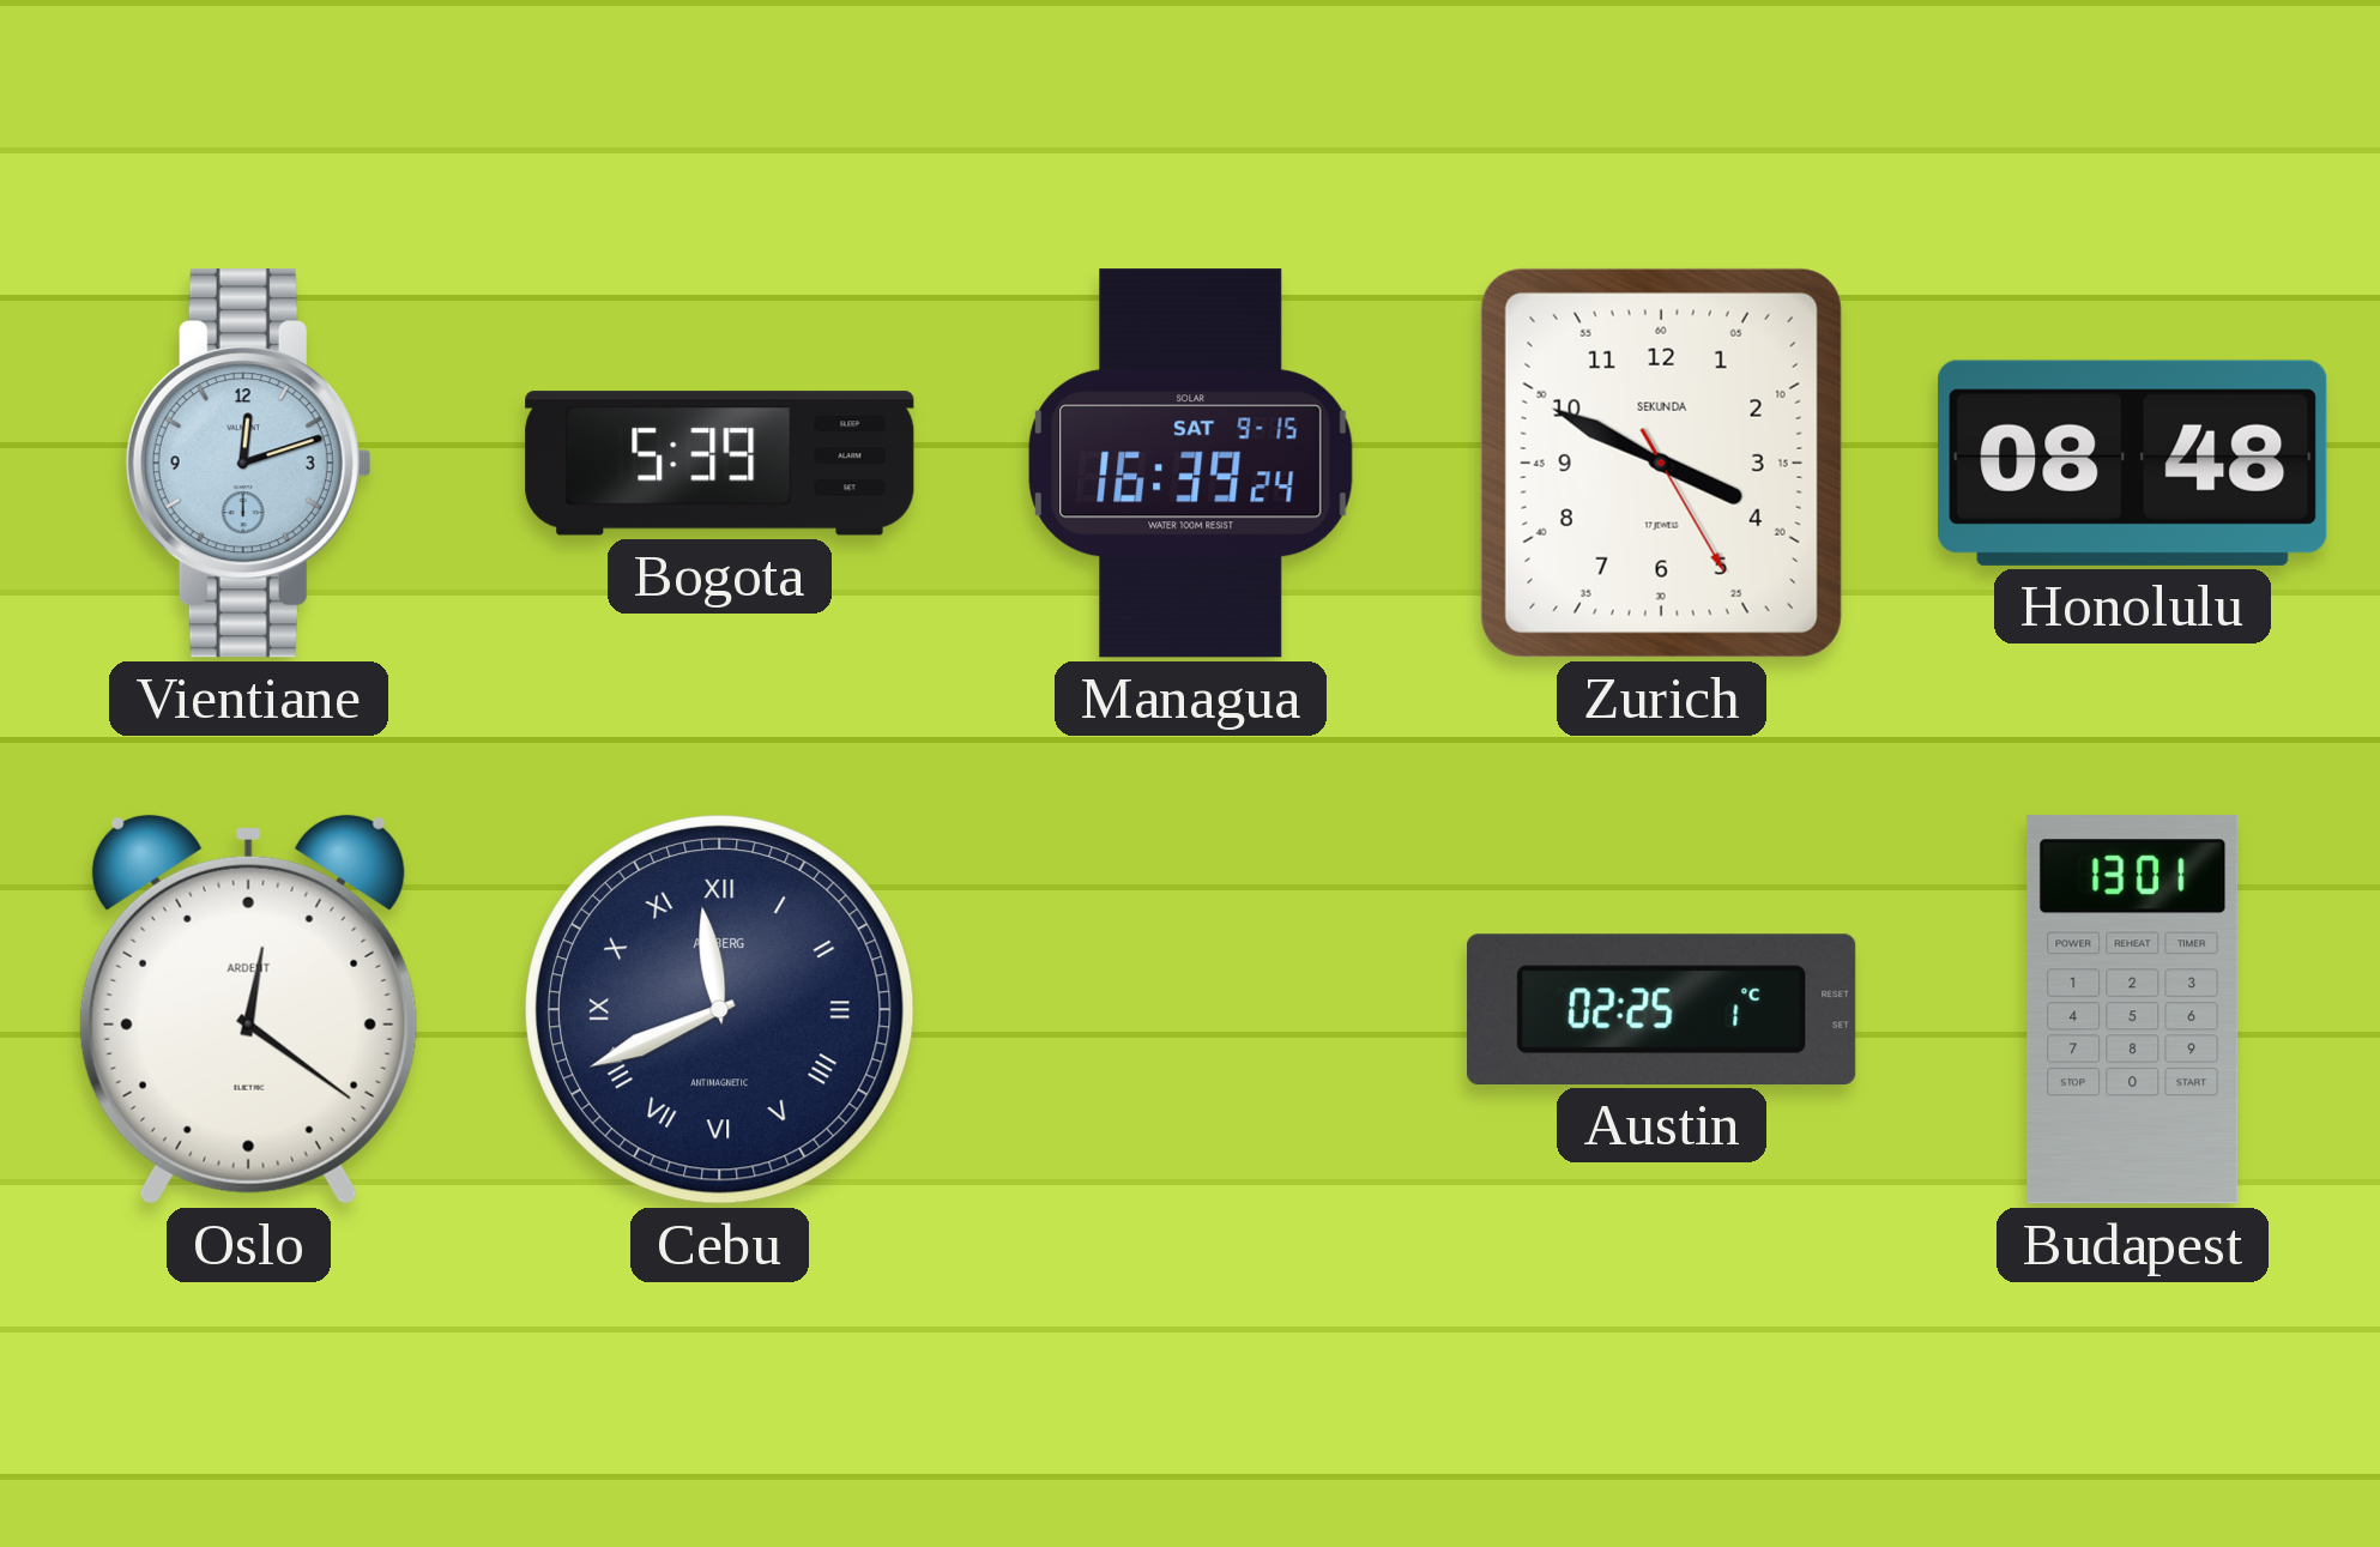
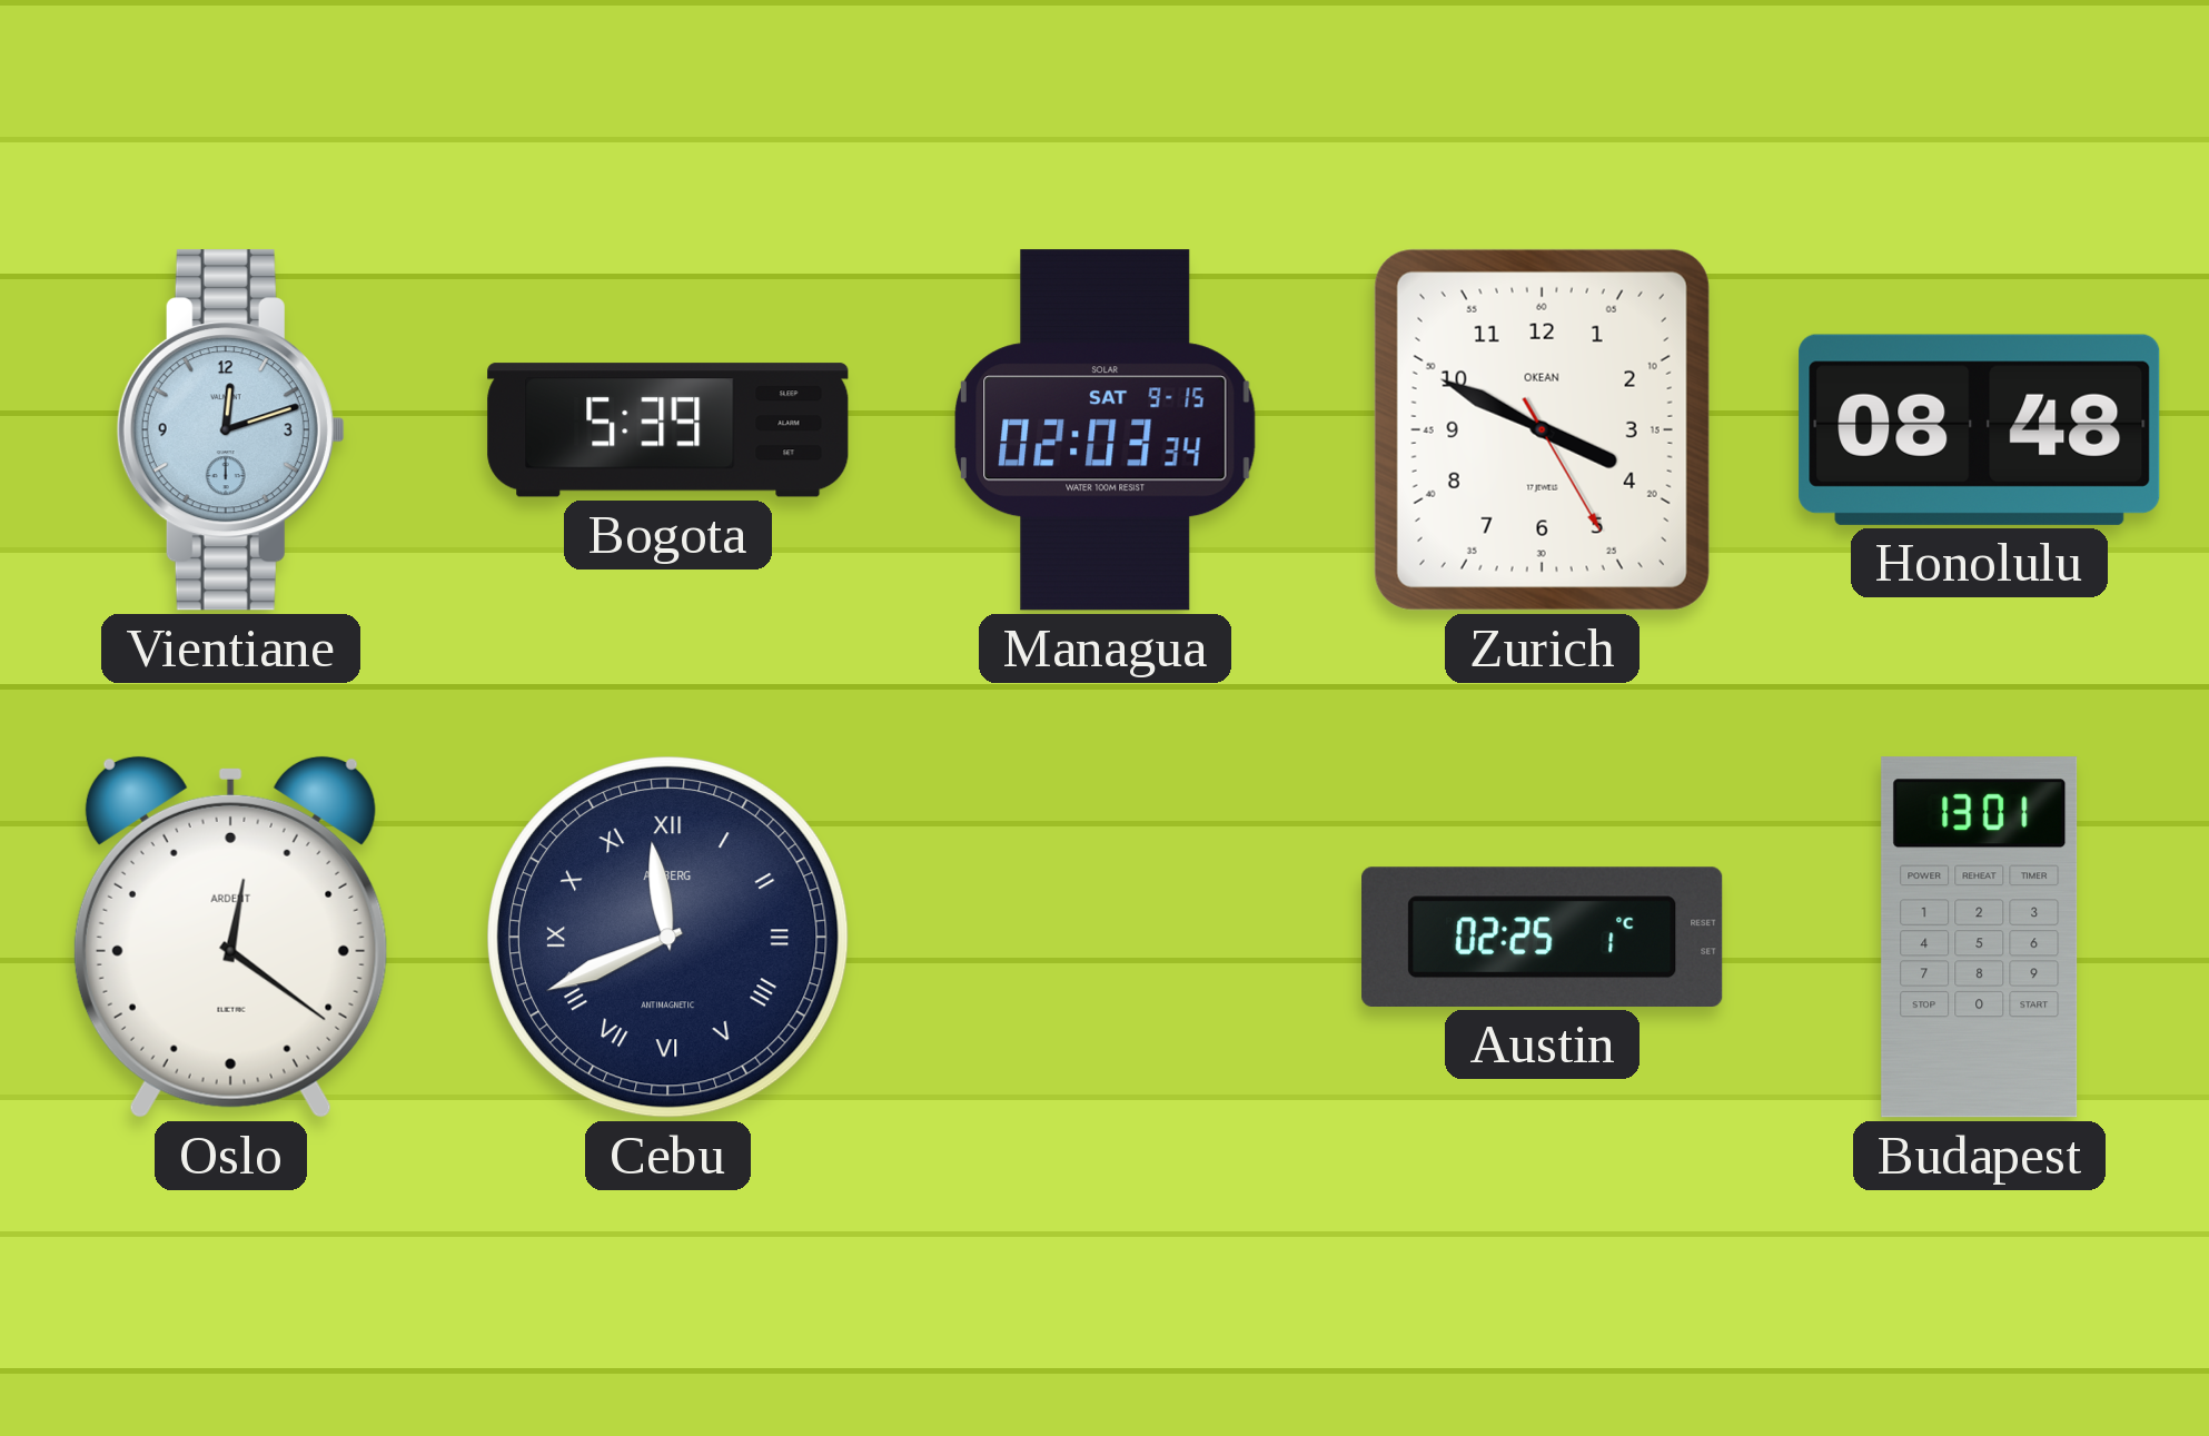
Managua: 16:39 -> 02:03
Zurich brand: SEKUNDA -> OKEAN
